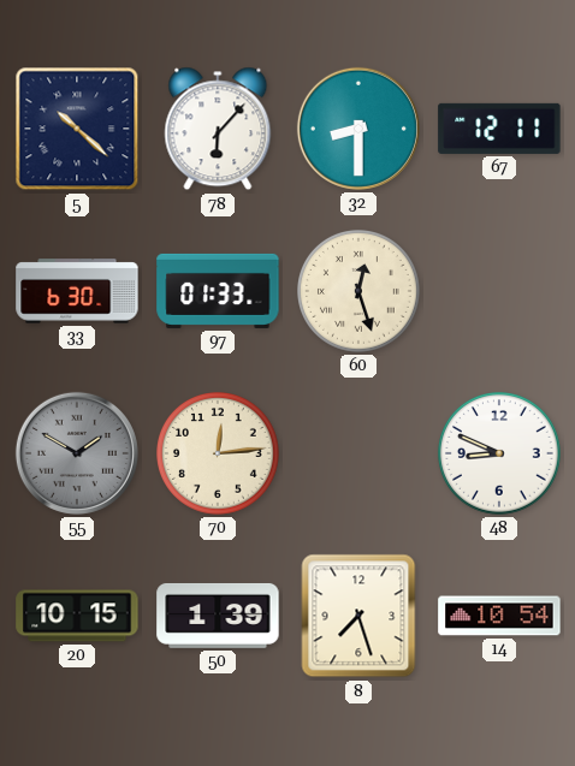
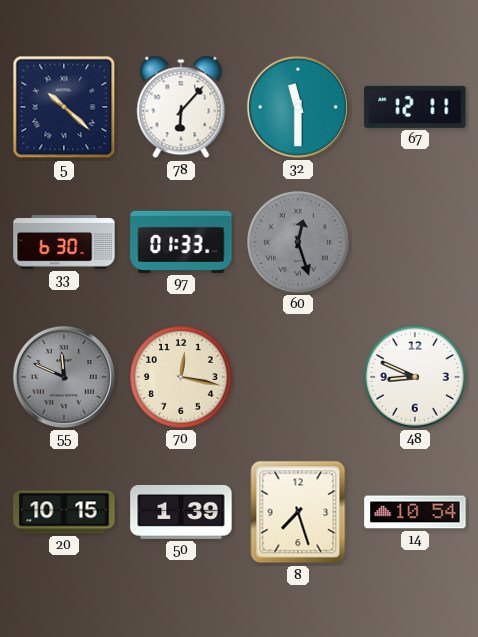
32: 8:30 -> 11:30
60 dial: cream -> grey
55: 1:50 -> 11:49
70: 12:14 -> 12:17
